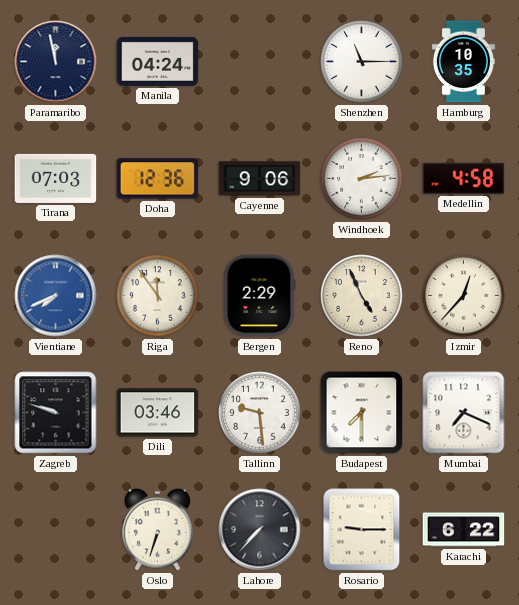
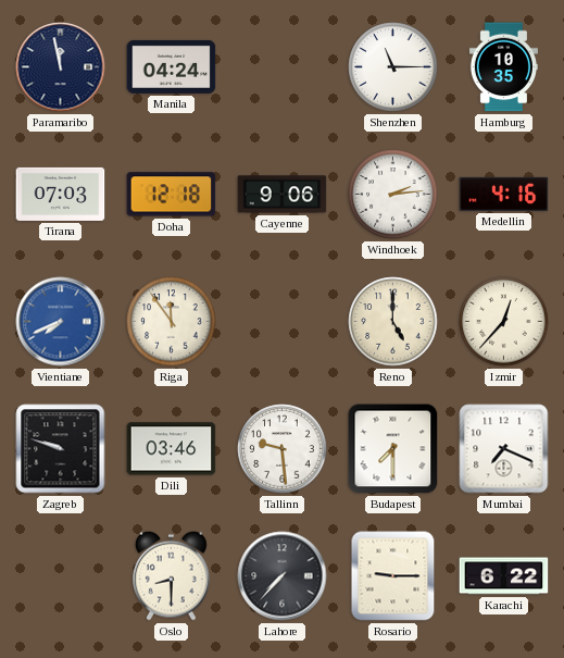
Doha: 12:36 -> 12:18
Medellin: 4:58 -> 4:16
Bergen: 2:29 -> none
Reno: 4:56 -> 5:00
Oslo: 6:33 -> 8:30
